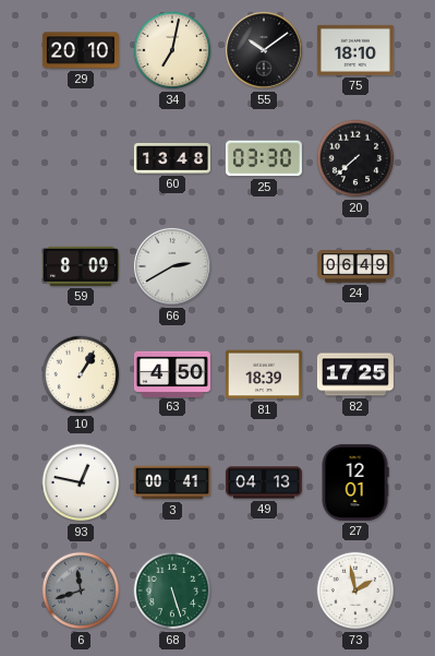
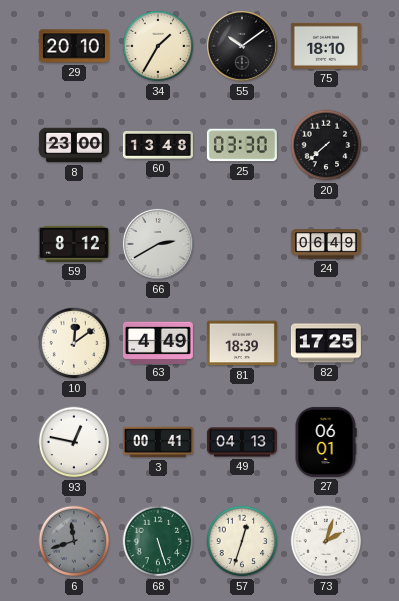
34: 7:02 -> 1:35
8: none -> 23:00
59: 8:09 -> 8:12
10: 1:05 -> 12:09
63: 4:50 -> 4:49
27: 12:01 -> 06:01
57: none -> 12:33
73: 1:58 -> 2:03
